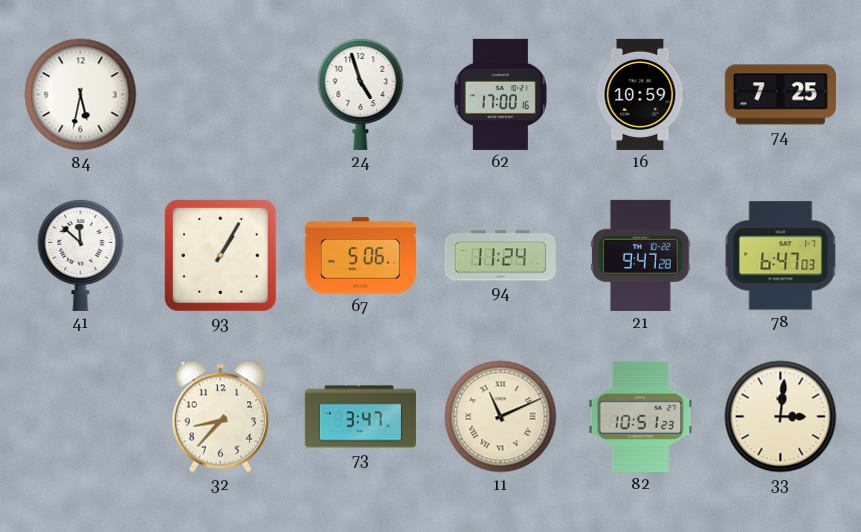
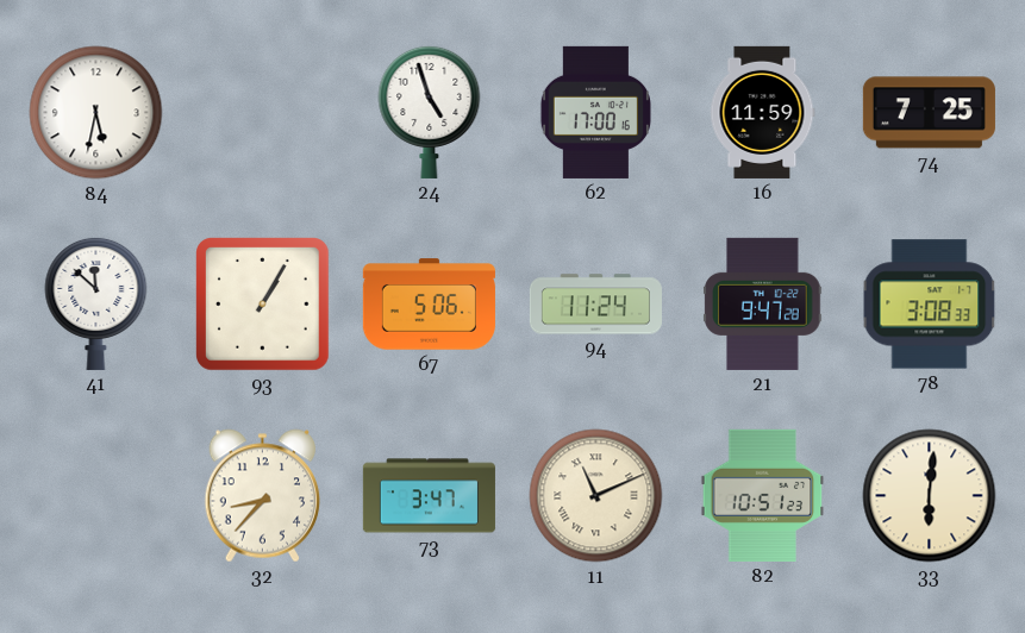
16: 10:59 -> 11:59
78: 6:47 -> 3:08
33: 3:01 -> 6:01
